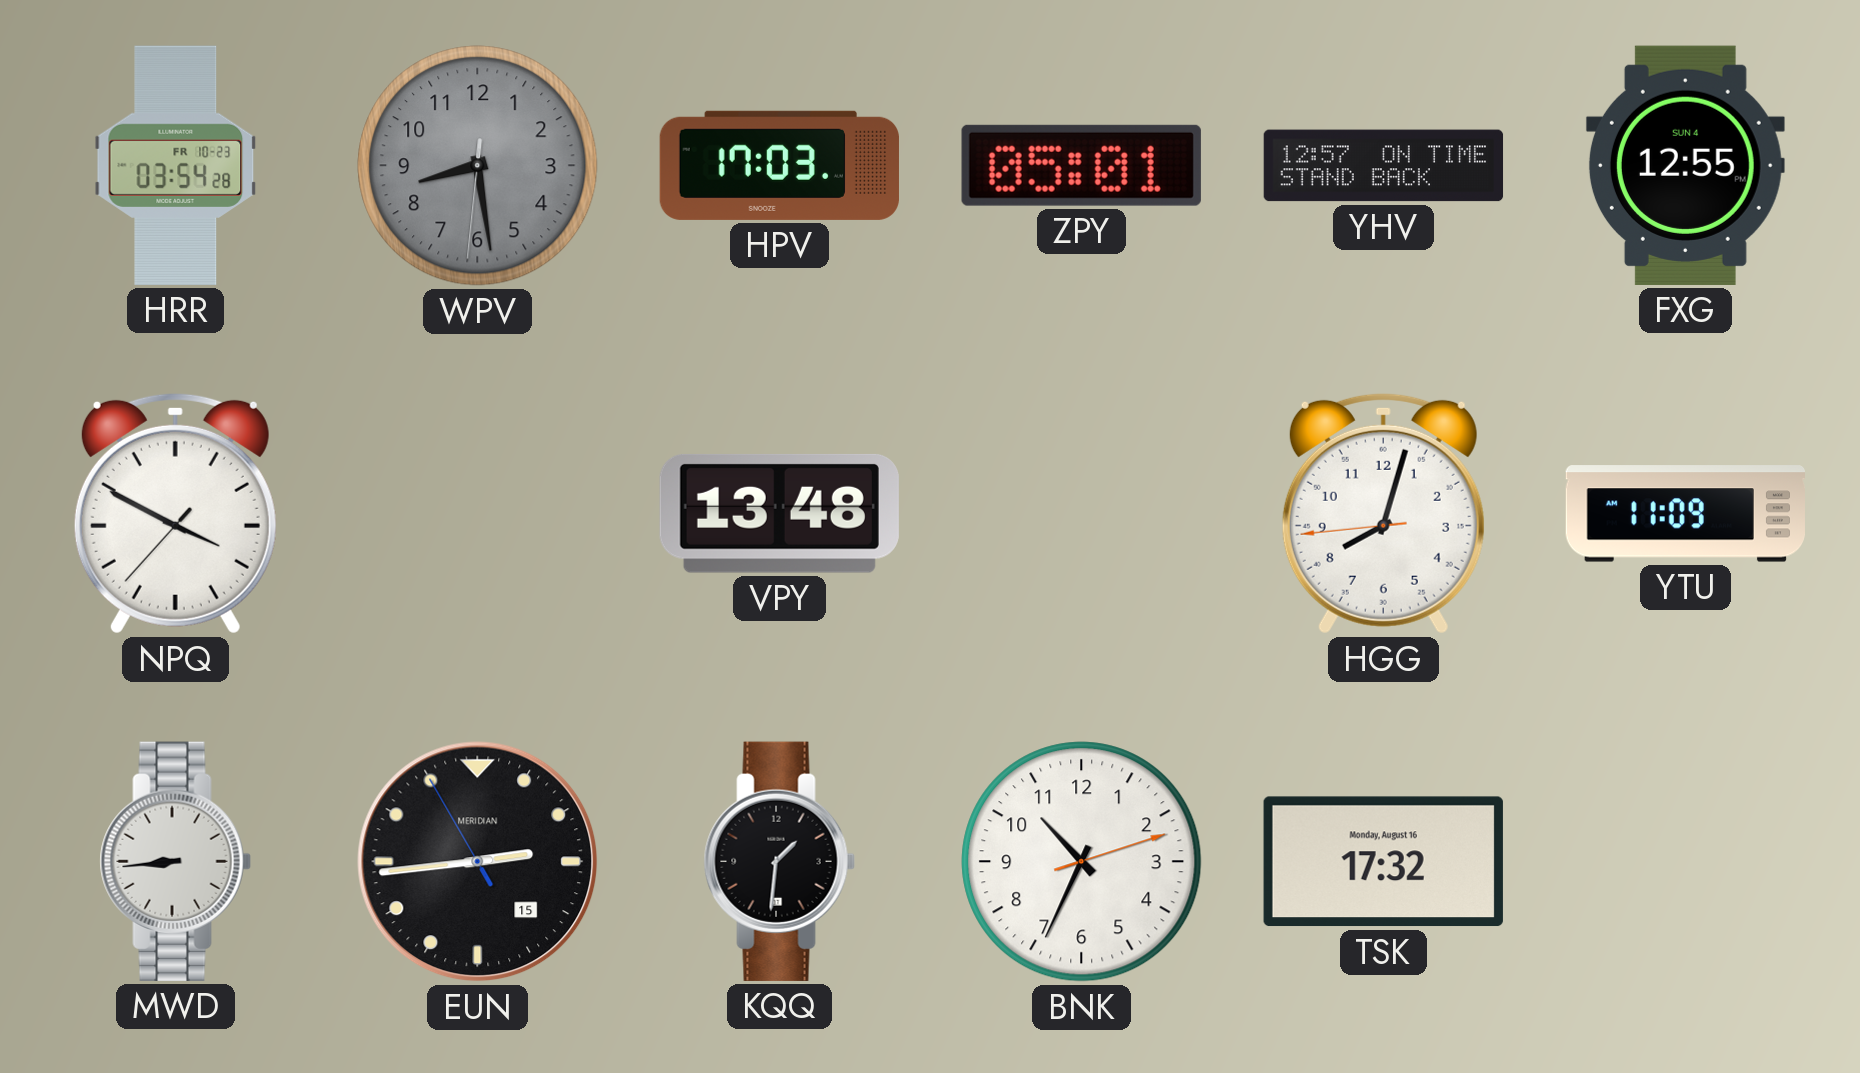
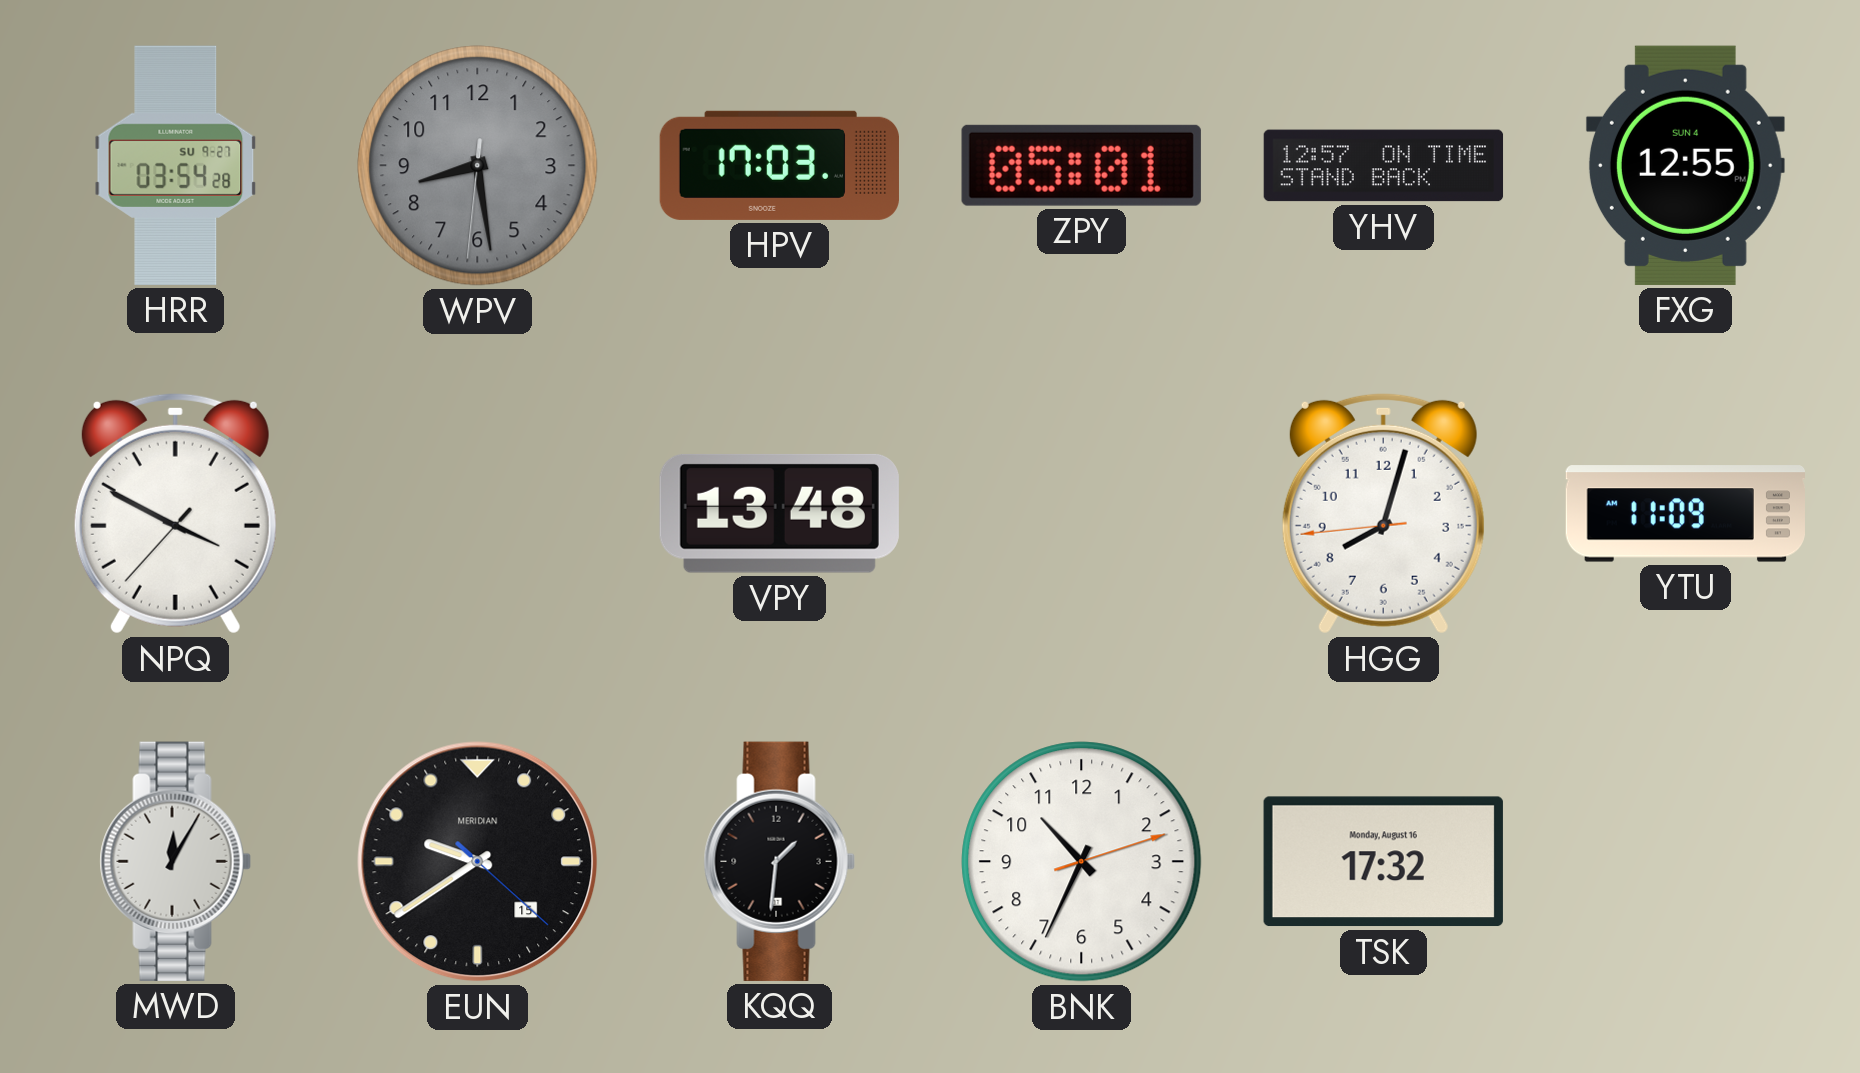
HRR date: FR 10-23 -> SU 9-27
MWD: 8:44 -> 12:05
EUN: 2:43 -> 9:39
